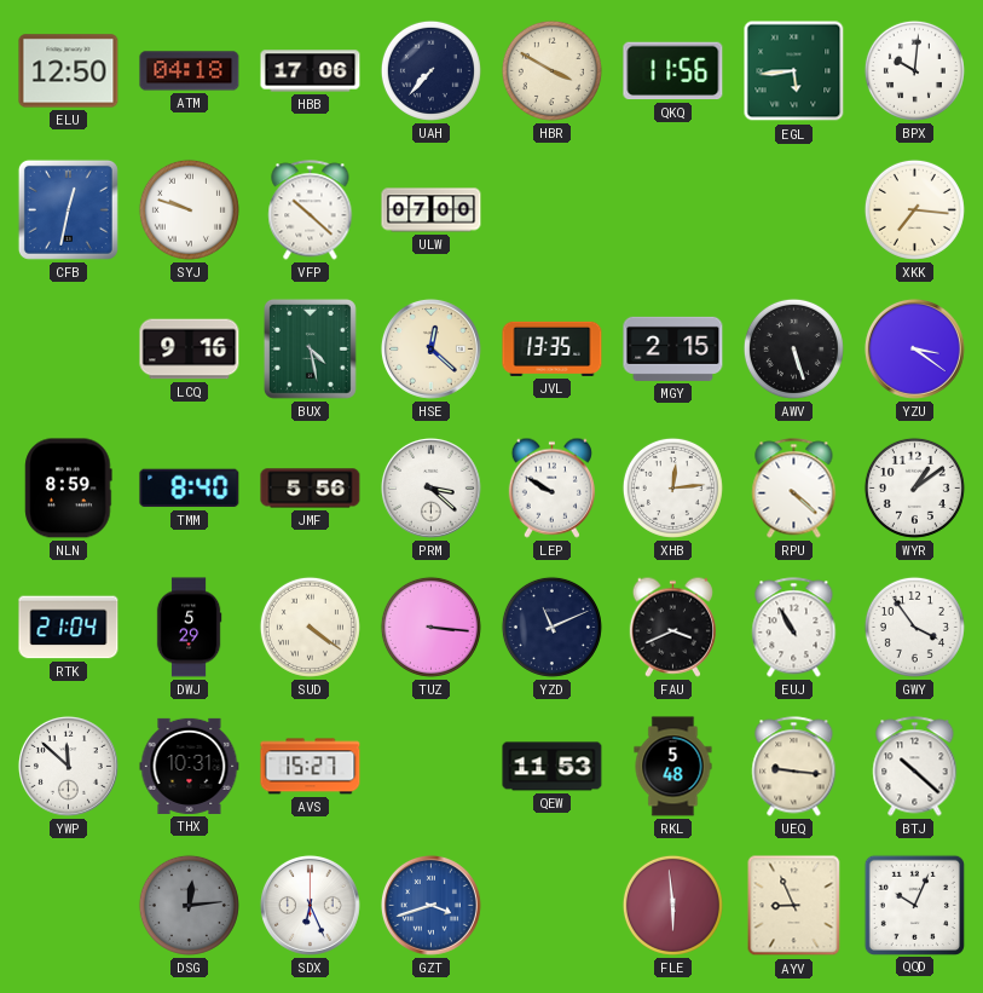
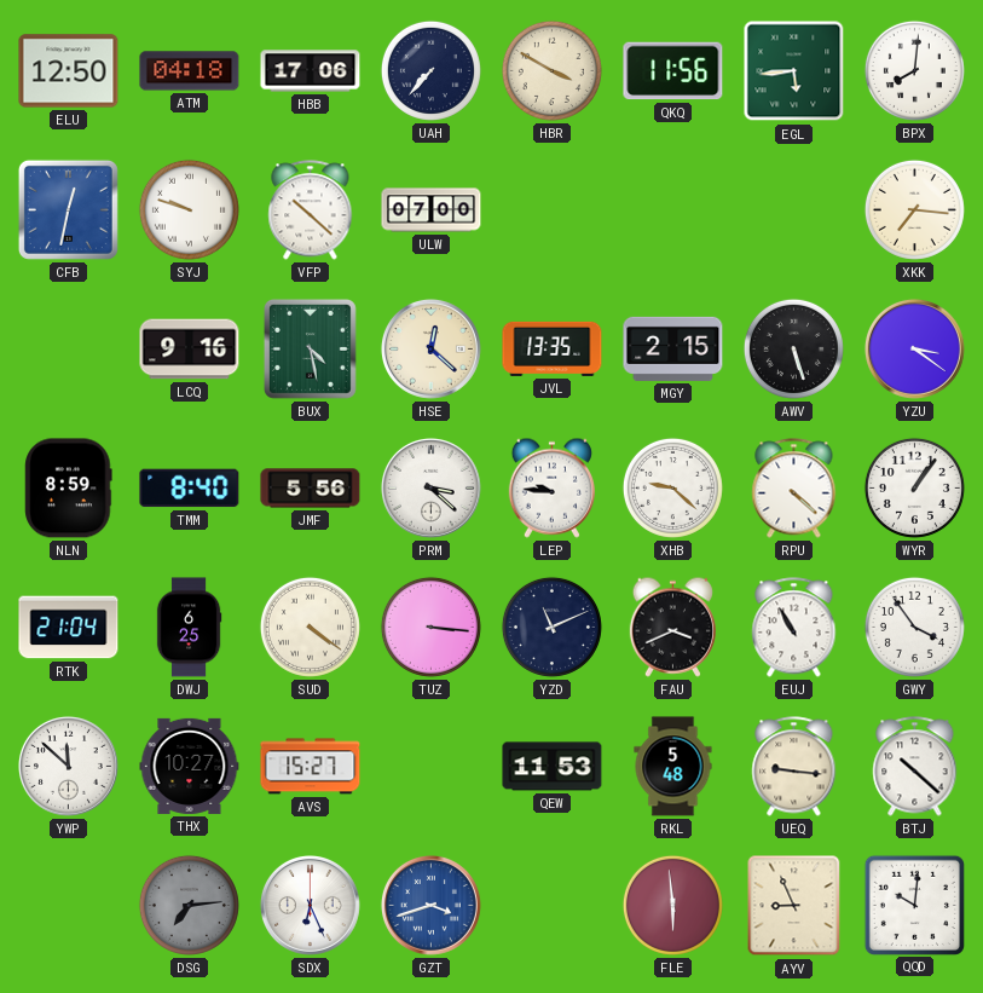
BPX: 10:01 -> 8:01
LEP: 9:50 -> 9:46
XHB: 12:14 -> 9:22
WYR: 1:09 -> 1:06
DWJ: 5:29 -> 6:25
THX: 10:31 -> 10:27
DSG: 12:14 -> 7:14
QQD: 10:04 -> 10:01
